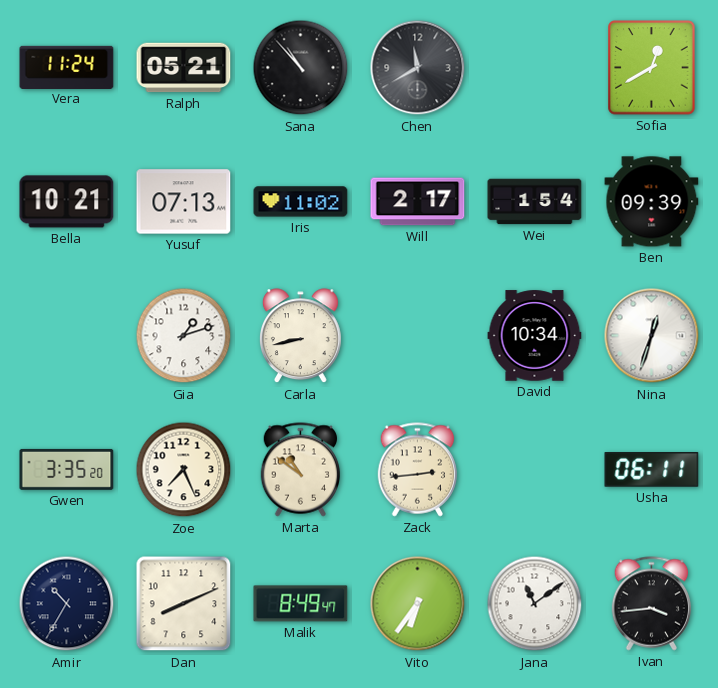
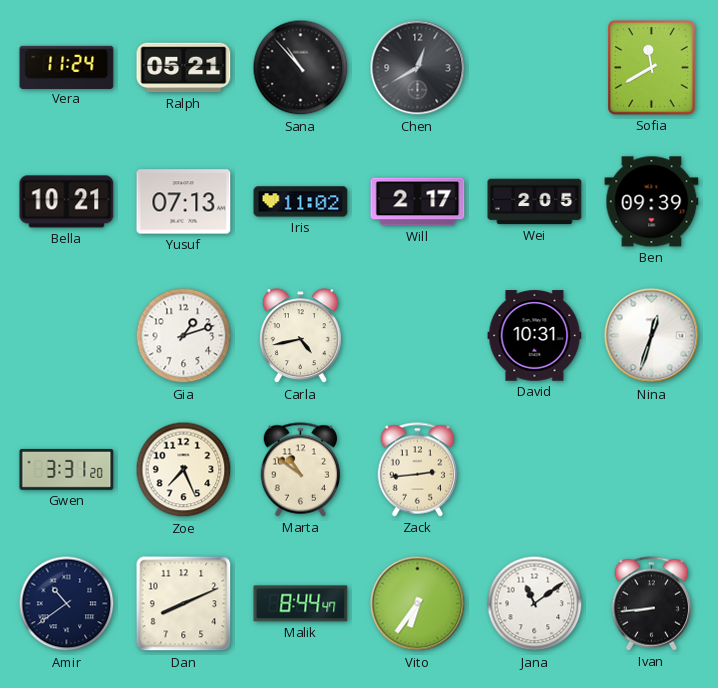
Chen: 11:40 -> 12:40
Sofia: 12:40 -> 11:40
Wei: 1:54 -> 2:05
Carla: 8:43 -> 4:43
David: 10:34 -> 10:31
Gwen: 3:35 -> 3:31
Usha: 06:11 -> none
Amir: 10:35 -> 10:39
Malik: 8:49 -> 8:44
Ivan: 3:44 -> 8:44
